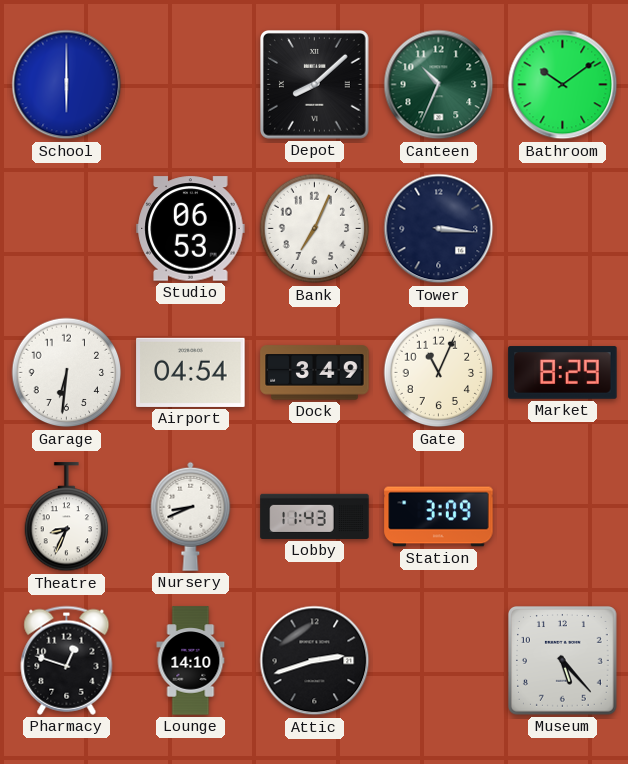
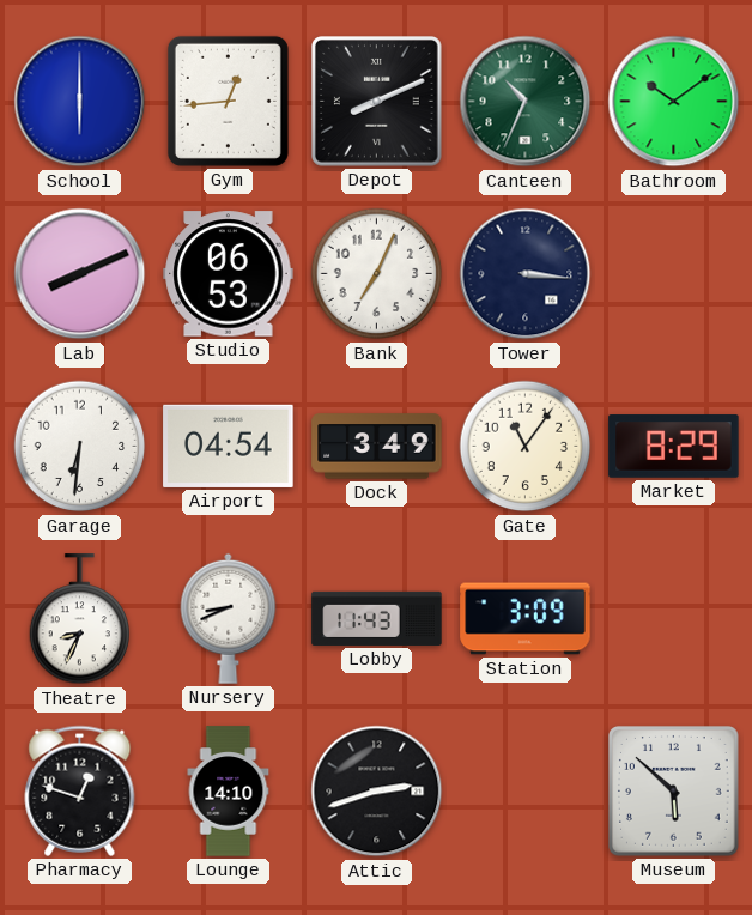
Gym: none -> 12:44
Depot: 8:08 -> 8:11
Lab: none -> 8:11
Gate: 11:04 -> 11:06
Museum: 5:23 -> 5:52
